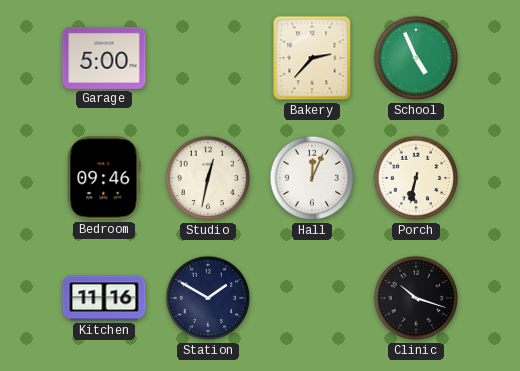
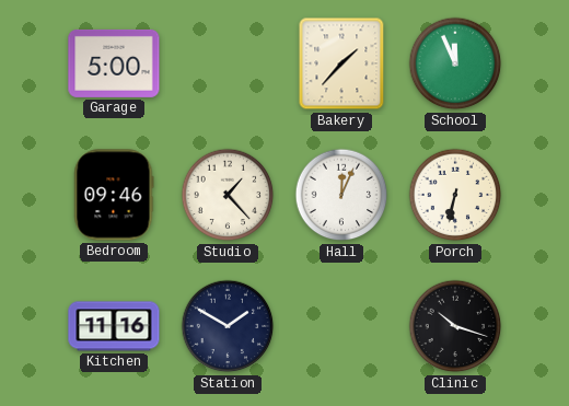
Bakery: 2:37 -> 1:37
School: 4:56 -> 11:56
Studio: 12:32 -> 1:23
